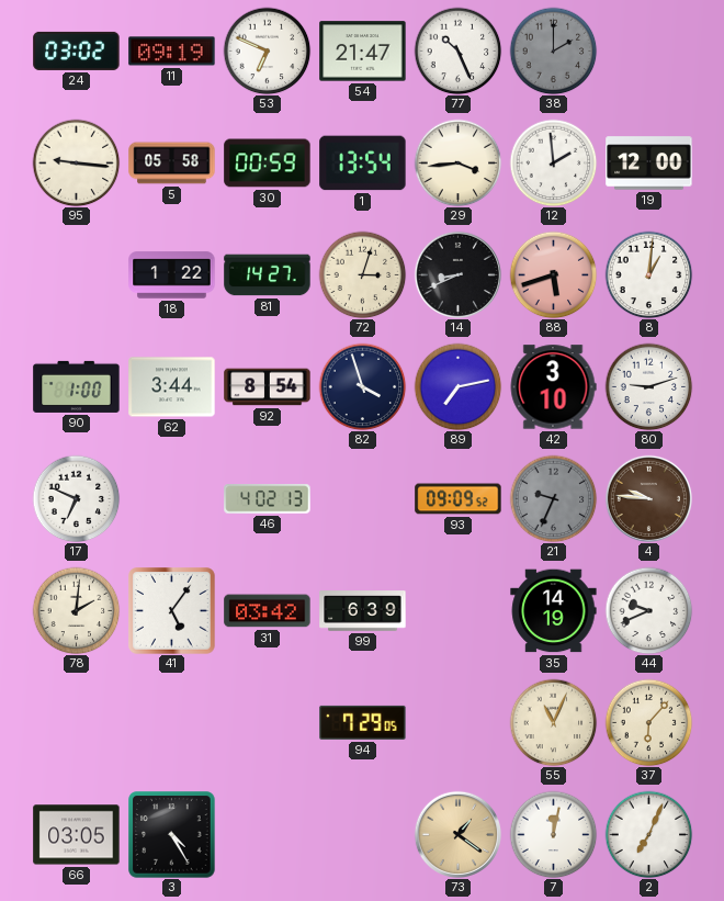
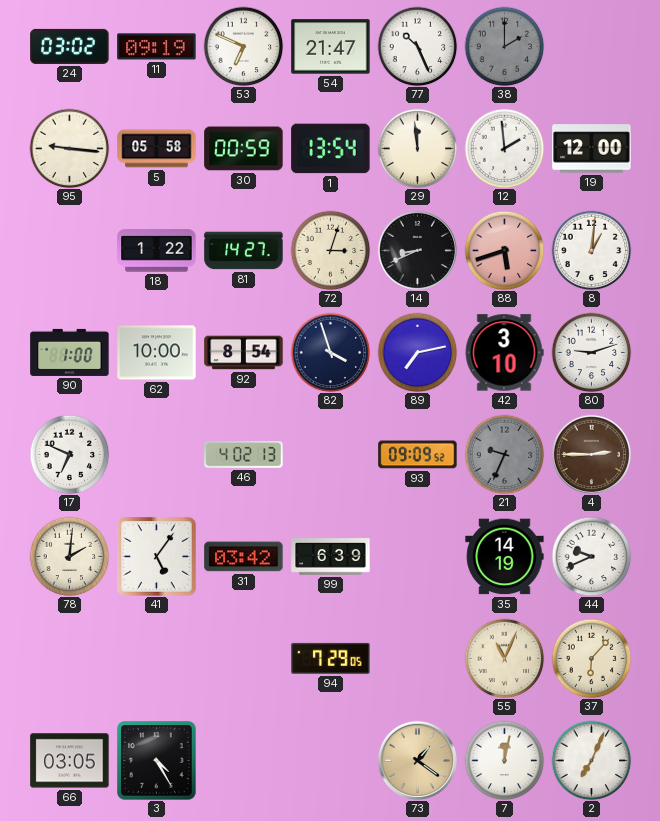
29: 3:44 -> 11:59
62: 3:44 -> 10:00
4: 9:46 -> 2:45
